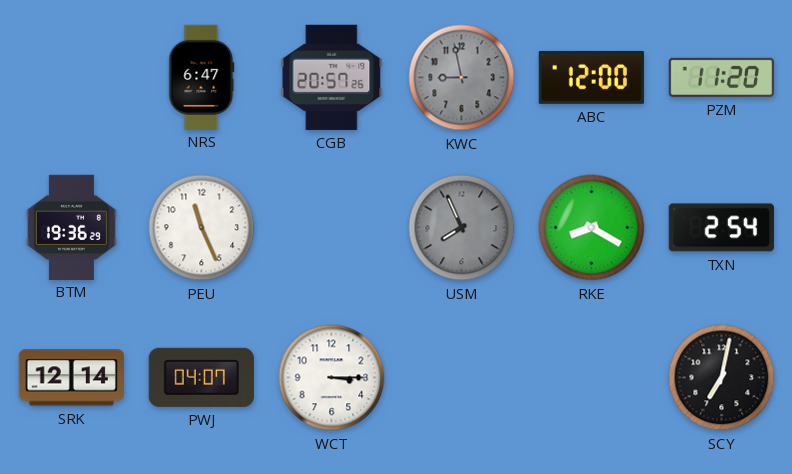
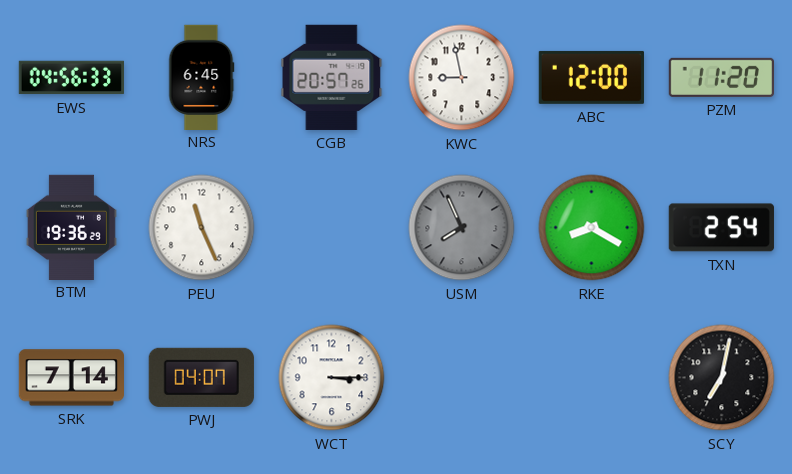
EWS: none -> 04:56
NRS: 6:47 -> 6:45
KWC dial: grey -> white
SRK: 12:14 -> 7:14
